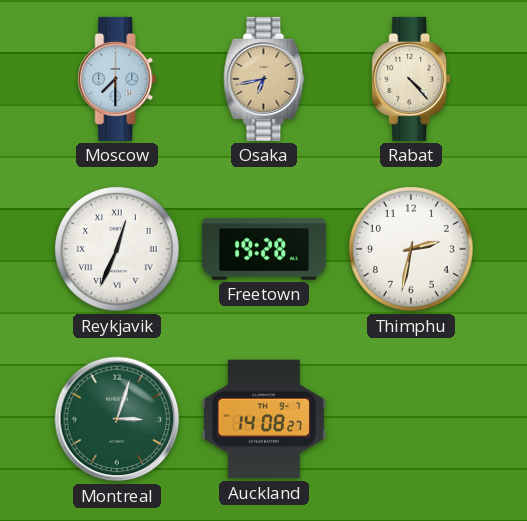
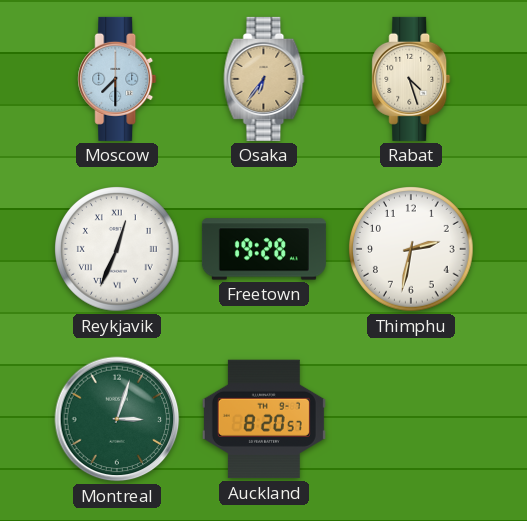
Osaka: 6:43 -> 6:36
Rabat: 4:23 -> 4:27
Auckland: 14:08 -> 8:20
